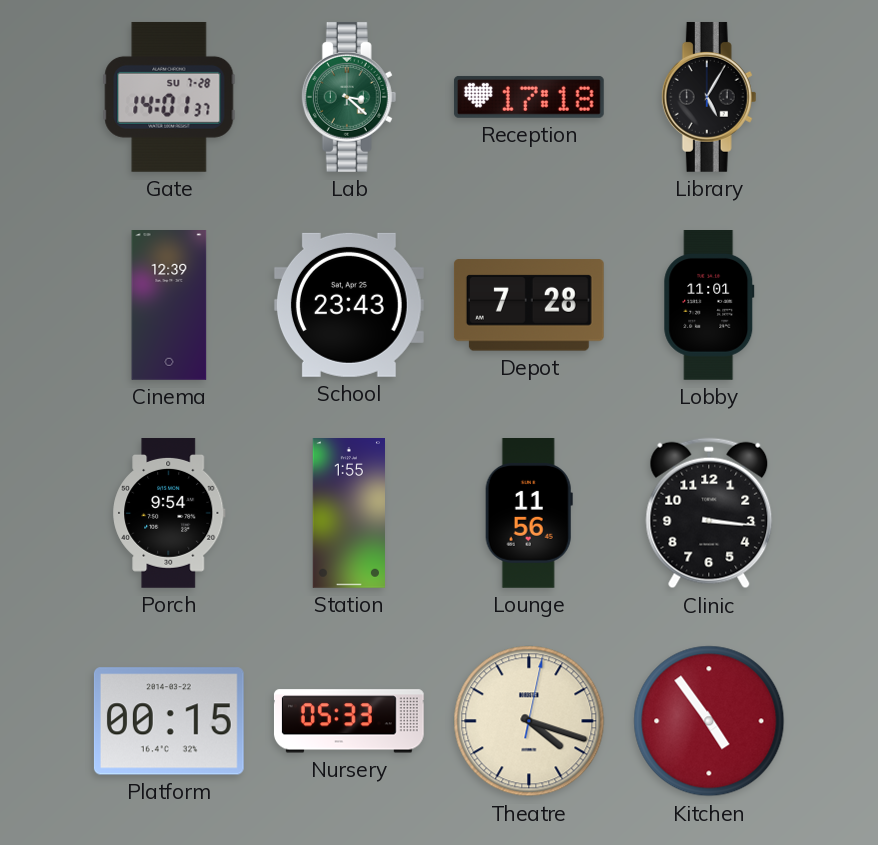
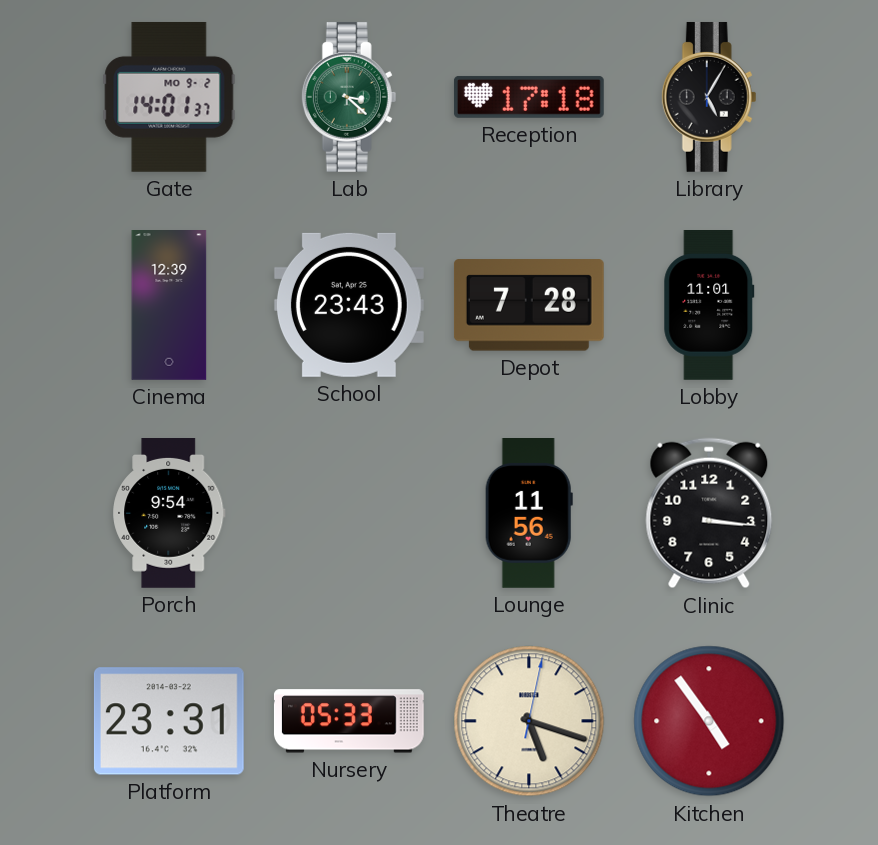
Gate date: SU 7-28 -> MO 9-2
Station: 1:55 -> none
Platform: 00:15 -> 23:31
Theatre: 4:18 -> 5:18
